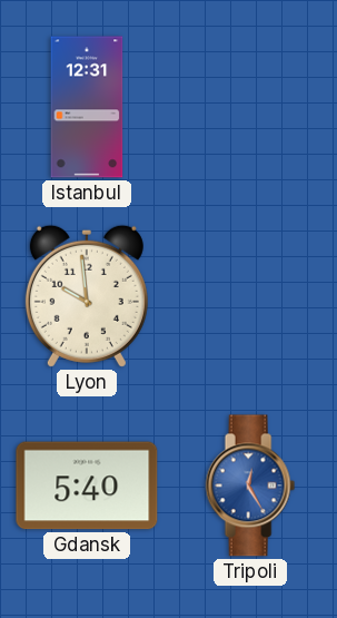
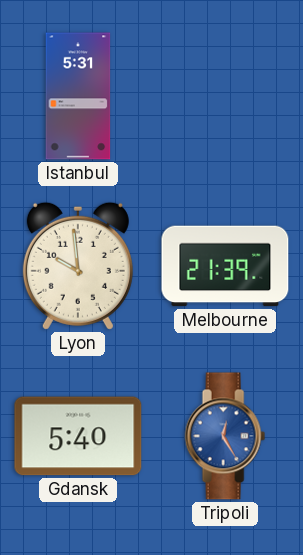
Istanbul: 12:31 -> 5:31
Melbourne: none -> 21:39
